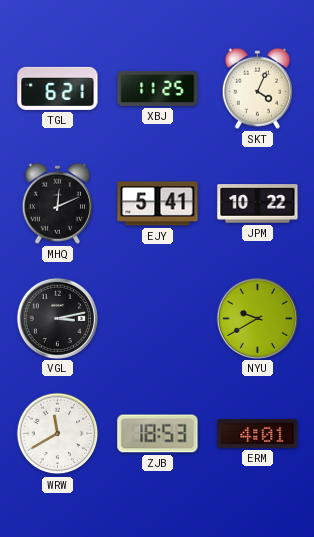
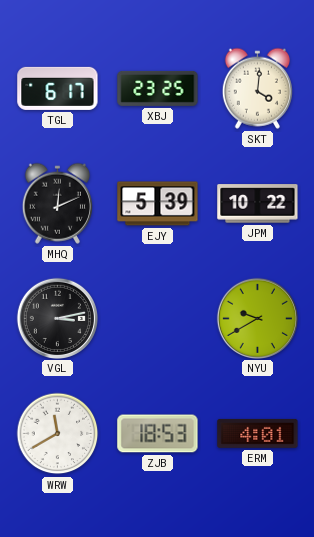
TGL: 6:21 -> 6:17
XBJ: 11:25 -> 23:25
SKT: 4:04 -> 4:01
EJY: 5:41 -> 5:39
